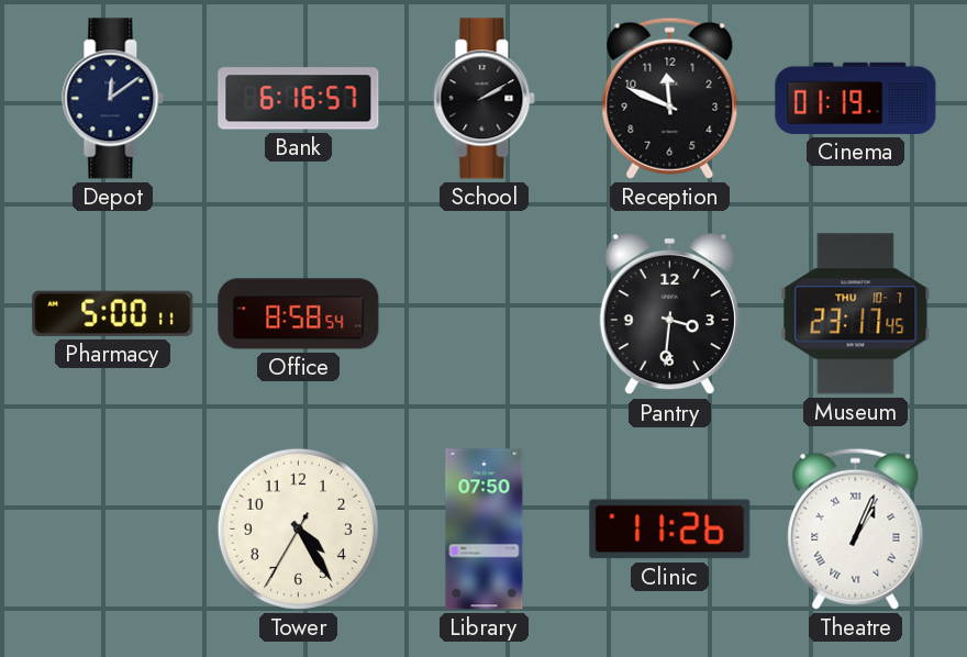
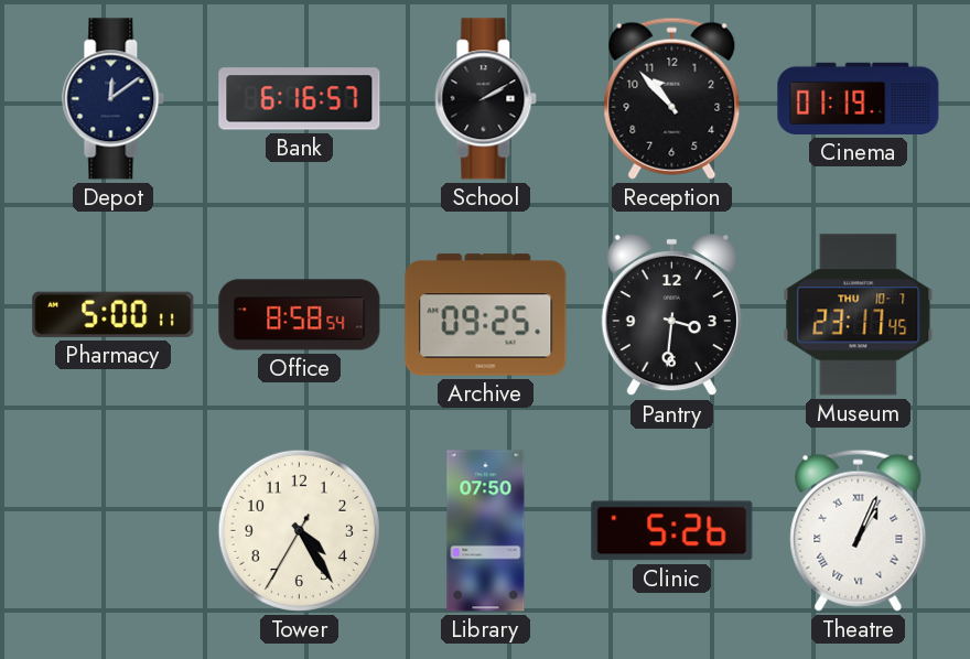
Reception: 11:49 -> 10:53
Archive: none -> 09:25
Clinic: 11:26 -> 5:26
